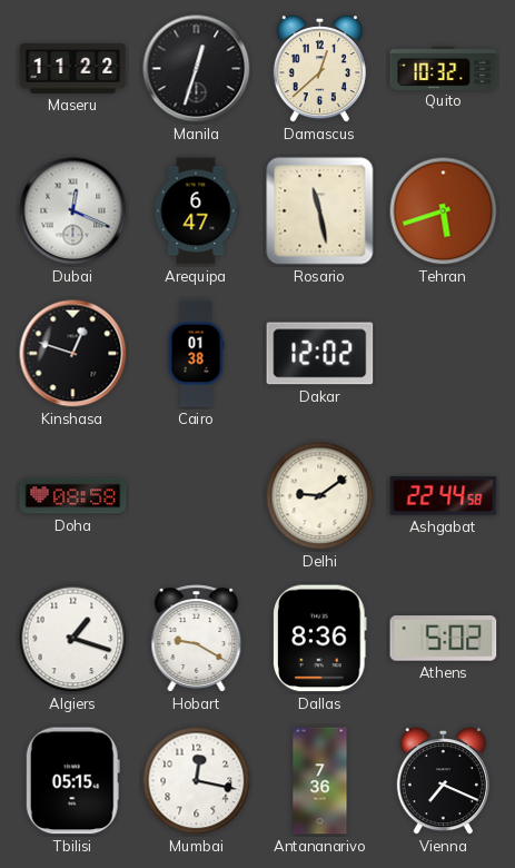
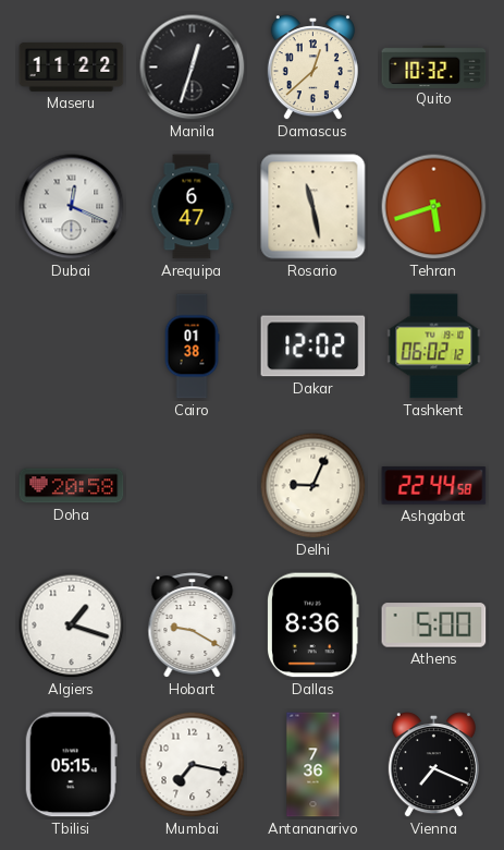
Kinshasa: 12:48 -> none
Tashkent: none -> 06:02
Doha: 08:58 -> 20:58
Delhi: 9:09 -> 9:04
Athens: 5:02 -> 5:00
Mumbai: 12:17 -> 7:17
